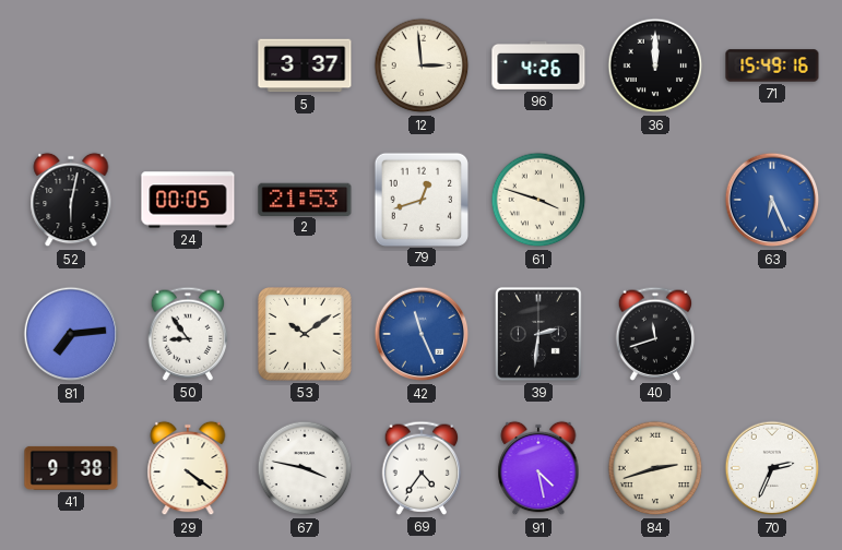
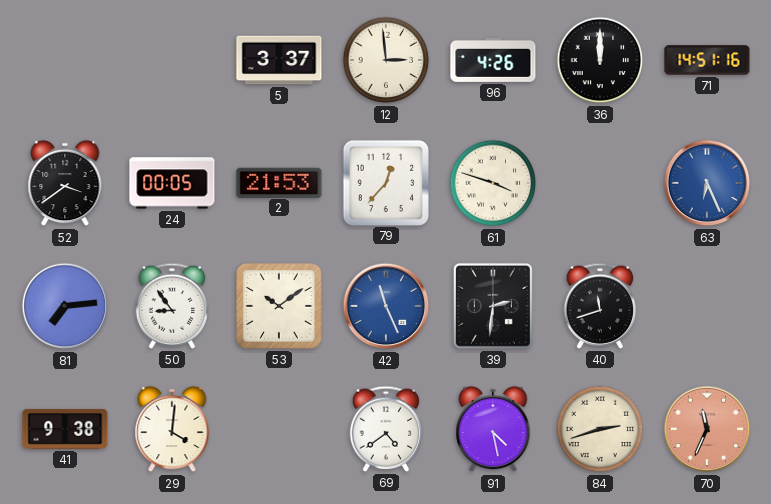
71: 15:49 -> 14:51
52: 6:02 -> 3:39
79: 12:42 -> 12:37
29: 4:21 -> 4:01
67: 3:47 -> none
69: 4:36 -> 4:39
70: 2:34 -> 11:34
70 dial: white -> salmon
